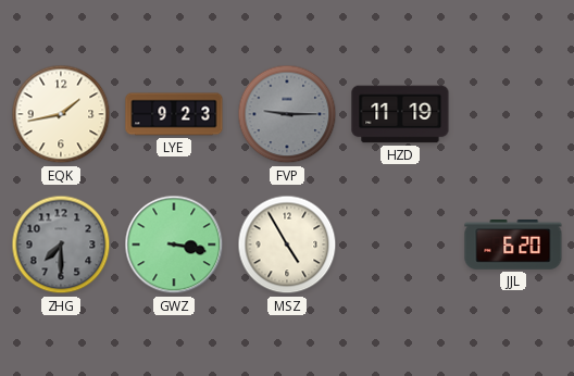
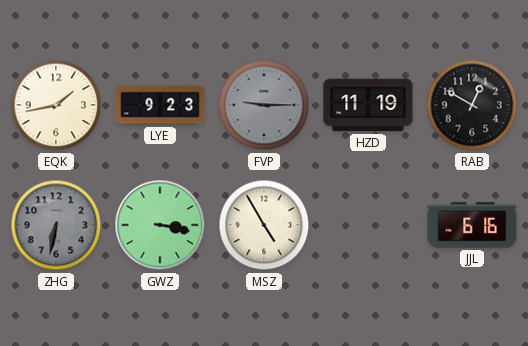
RAB: none -> 12:50
ZHG: 7:30 -> 6:32
JJL: 6:20 -> 6:16
